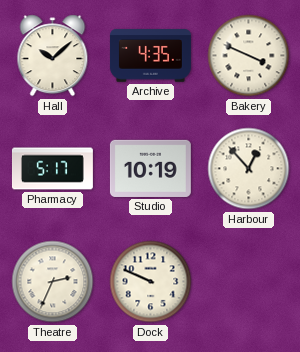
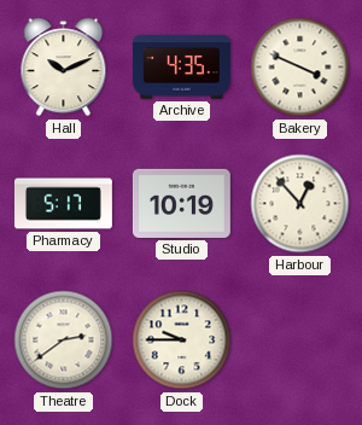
Hall: 10:08 -> 10:11
Theatre: 2:34 -> 2:39
Dock: 9:49 -> 9:45
